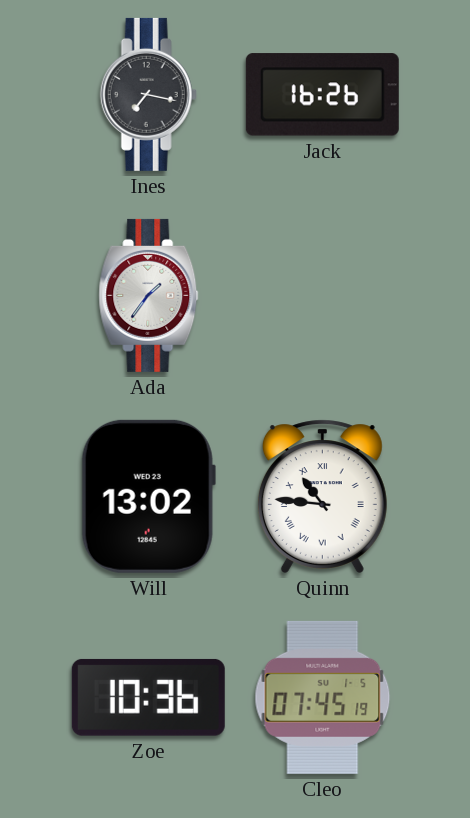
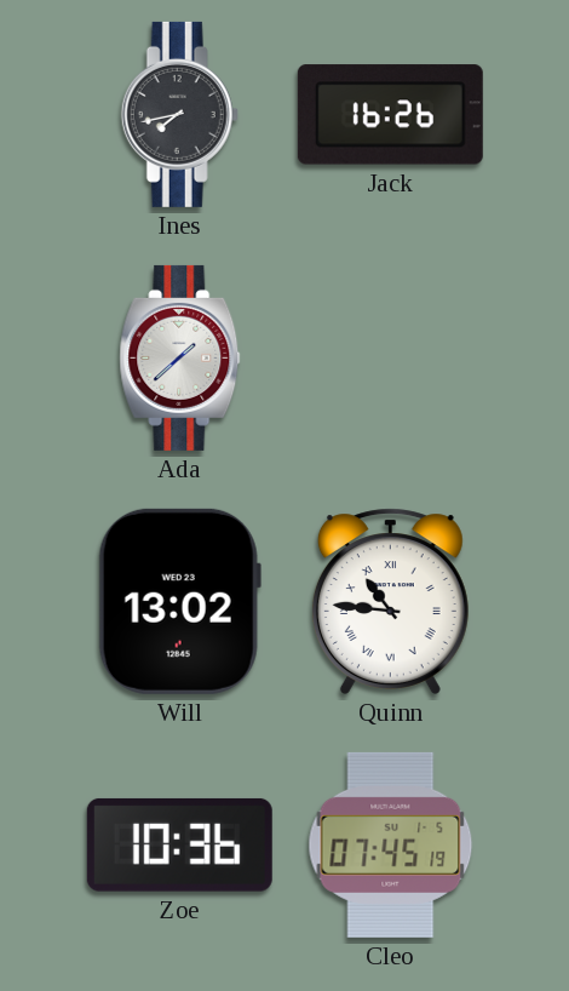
Ines: 7:17 -> 7:43
Ada: 1:36 -> 1:38
